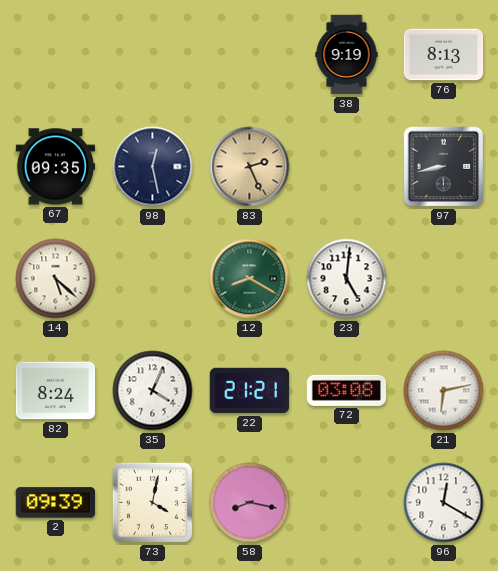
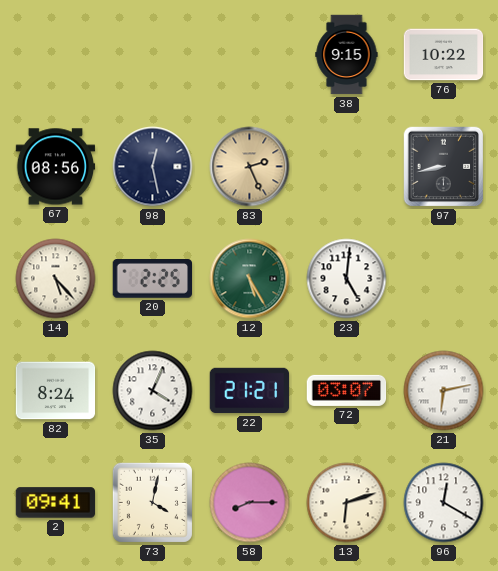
38: 9:19 -> 9:15
76: 8:13 -> 10:22
67: 09:35 -> 08:56
14: 5:22 -> 5:23
20: none -> 2:25
12: 8:20 -> 5:25
72: 03:08 -> 03:07
2: 09:39 -> 09:41
58: 8:17 -> 8:15
13: none -> 6:12
